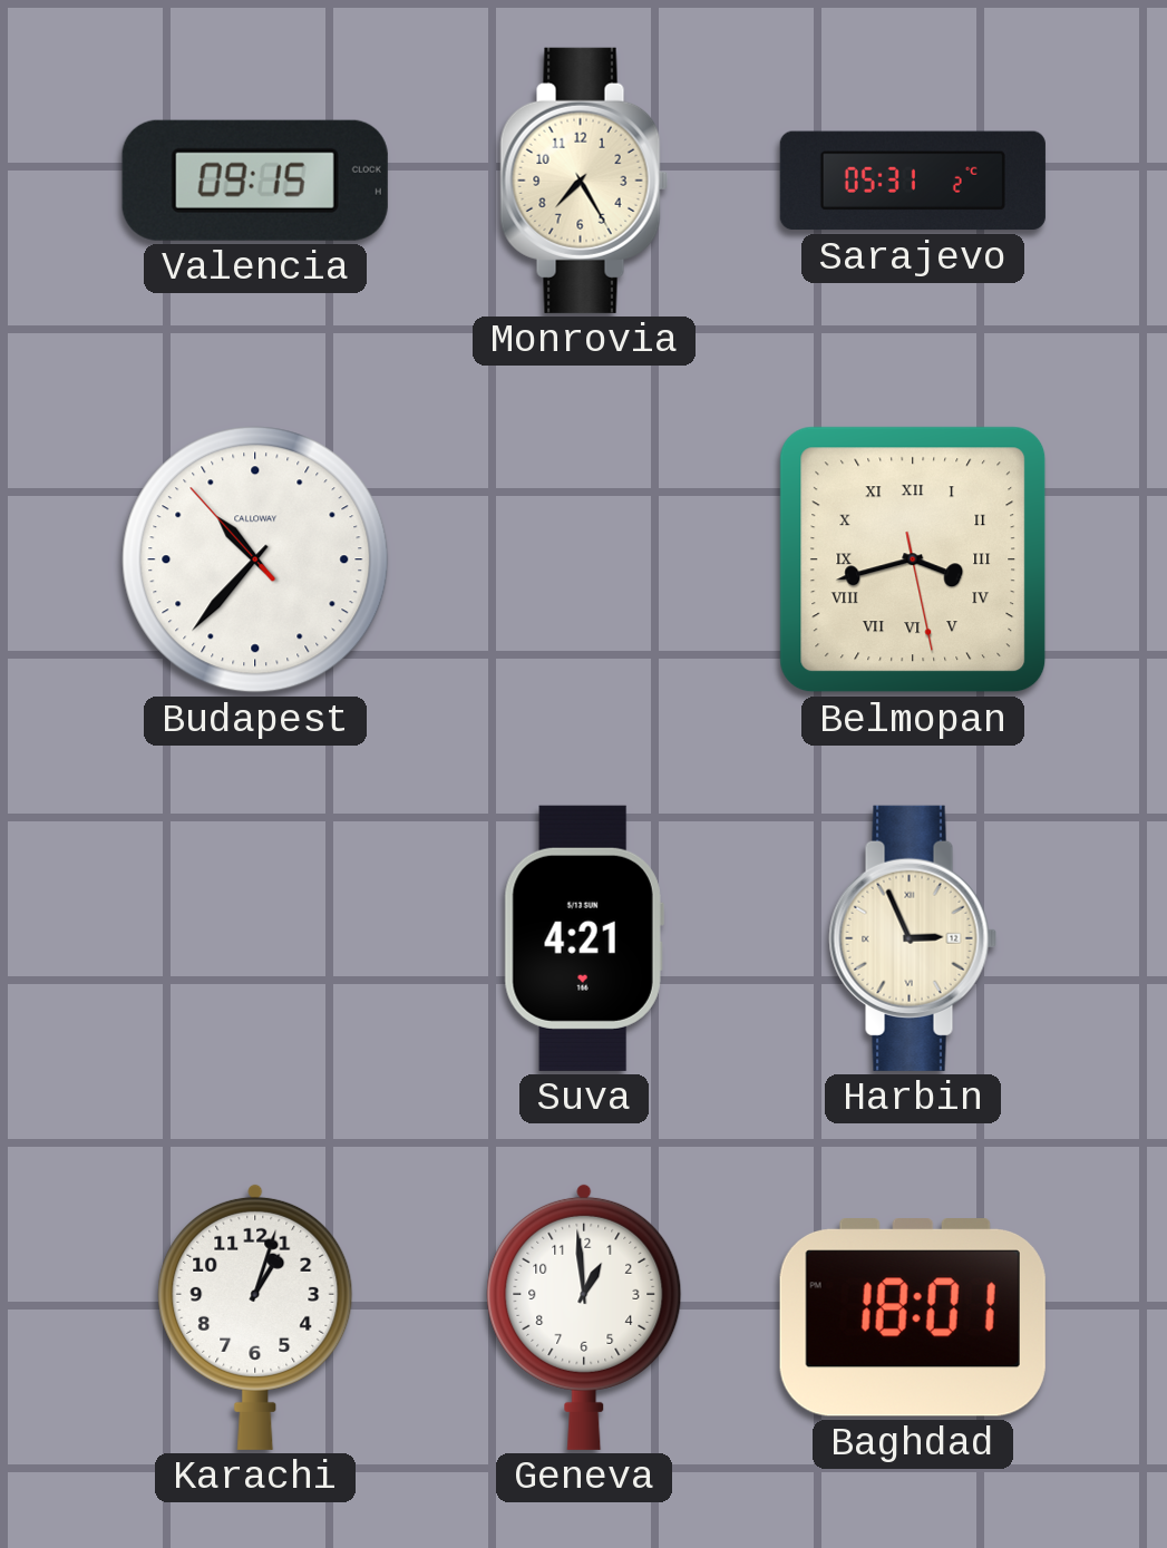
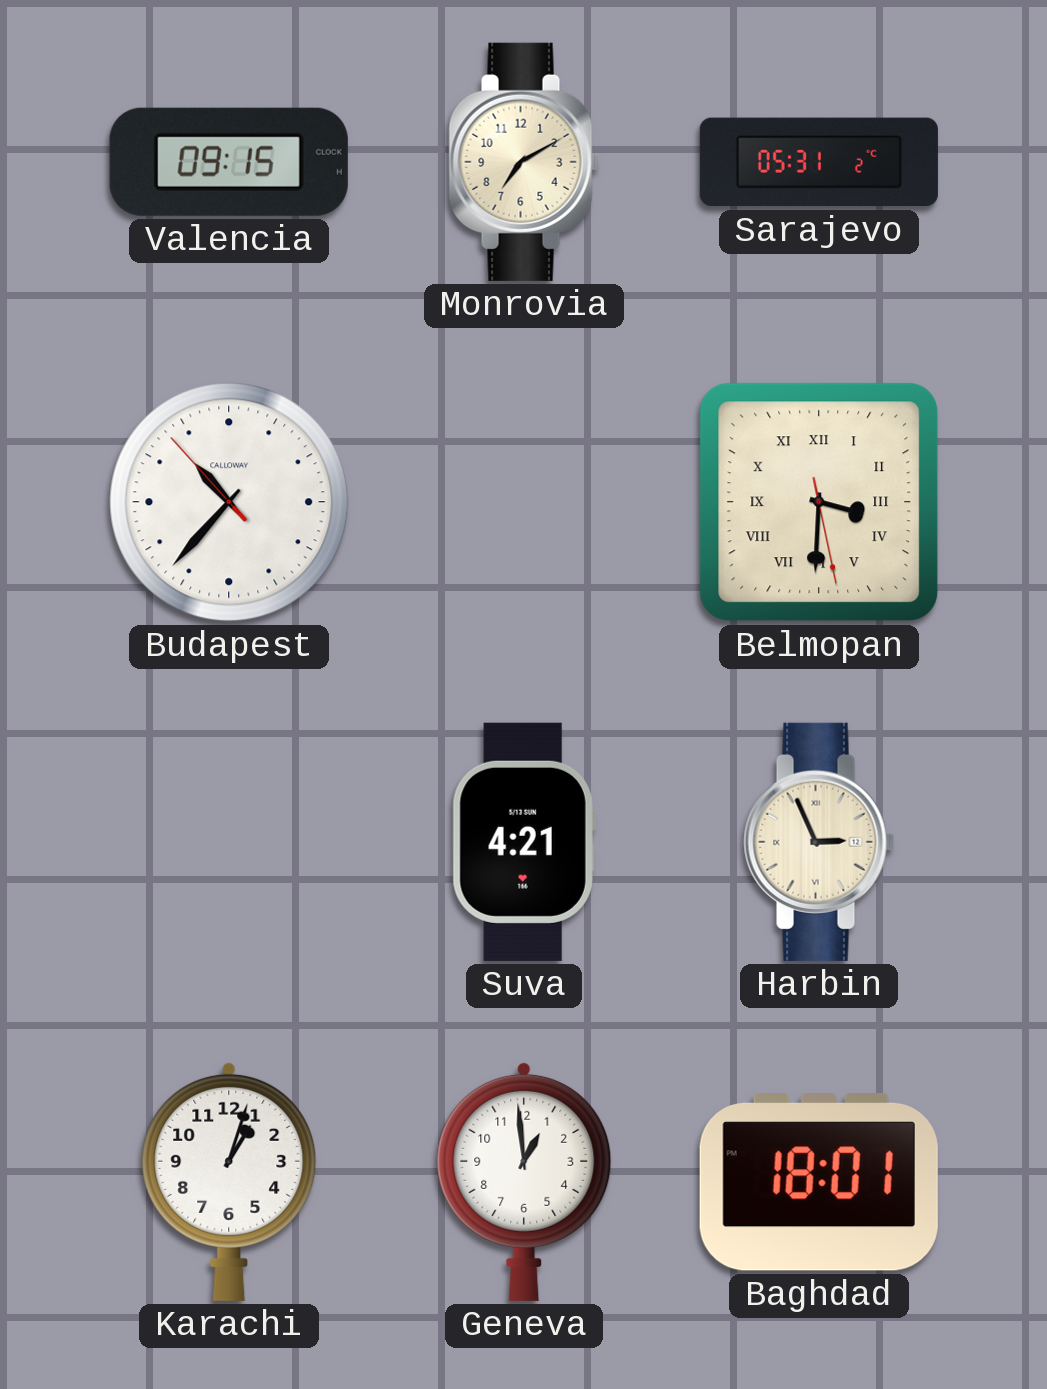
Monrovia: 7:25 -> 7:10
Belmopan: 3:42 -> 3:30
